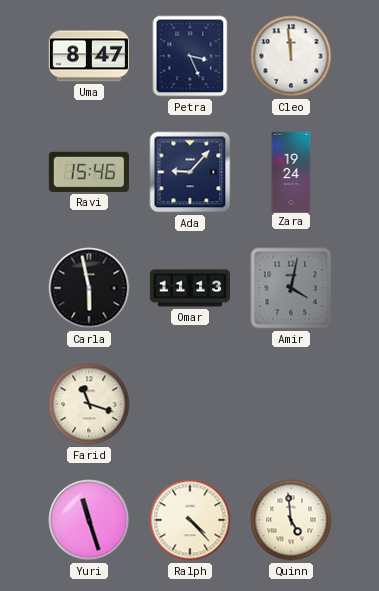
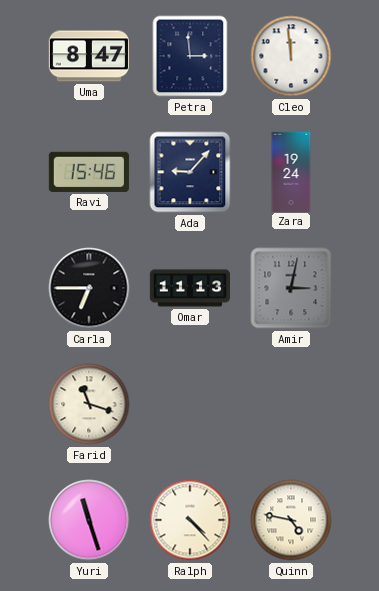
Petra: 3:26 -> 2:59
Carla: 5:58 -> 6:45
Amir: 4:02 -> 3:02
Quinn: 4:59 -> 4:47
